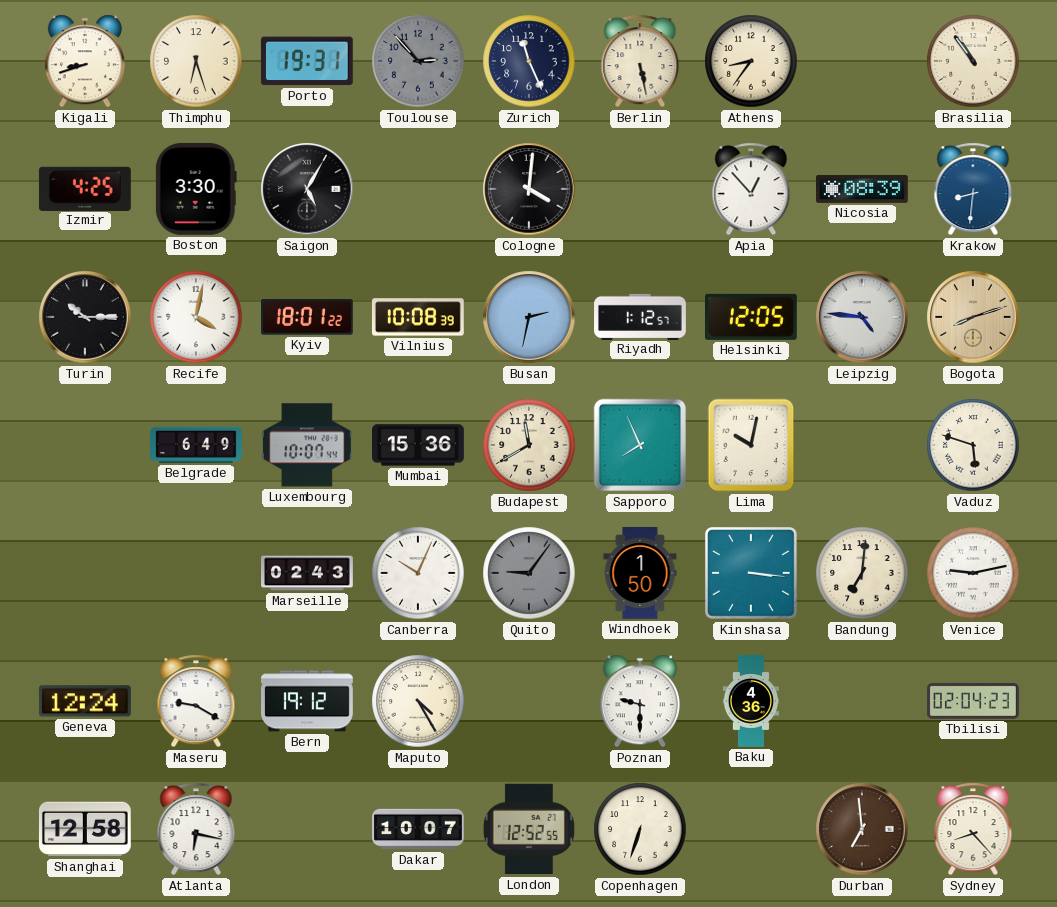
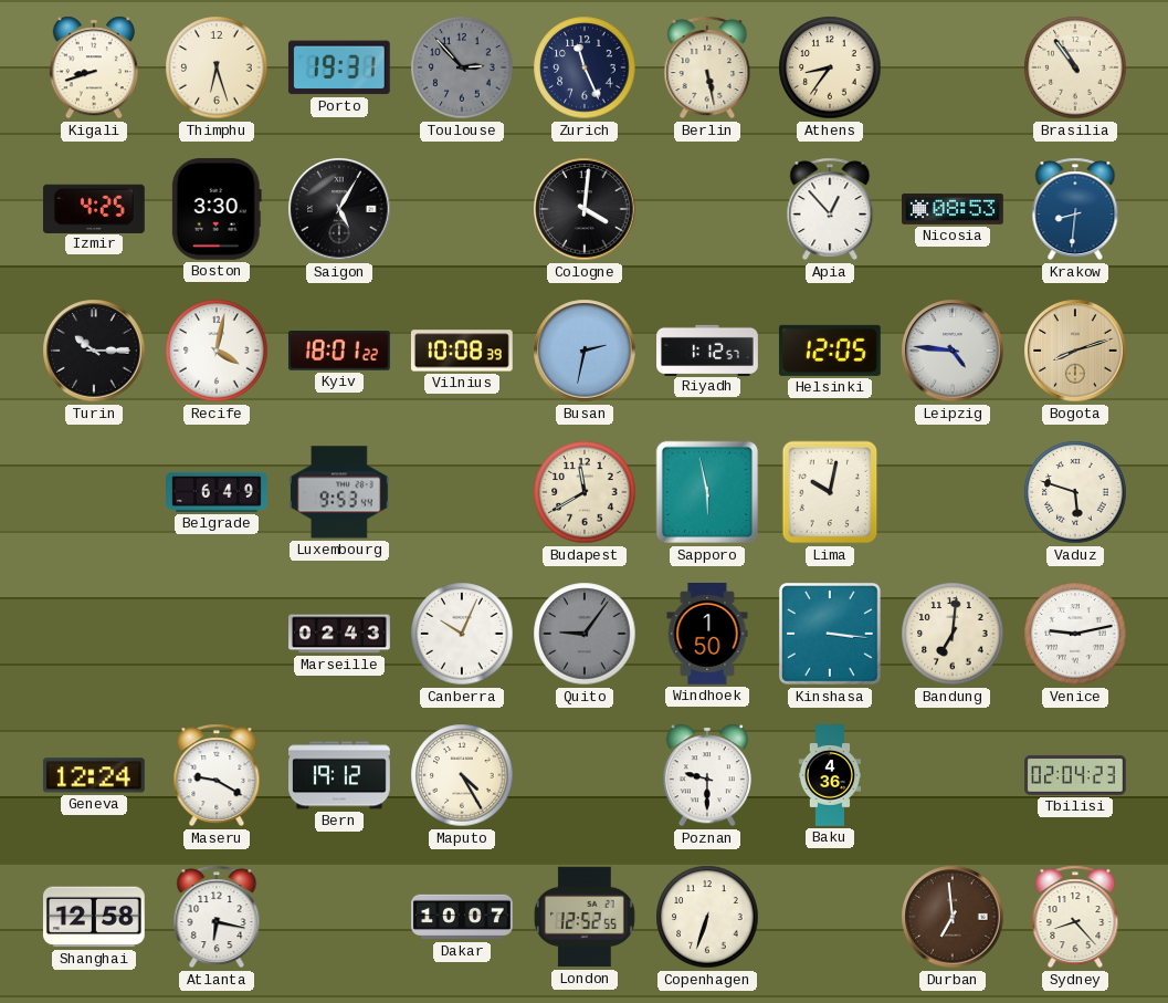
Nicosia: 08:39 -> 08:53
Luxembourg: 10:07 -> 9:53
Mumbai: 15:36 -> none
Sapporo: 7:56 -> 5:58
